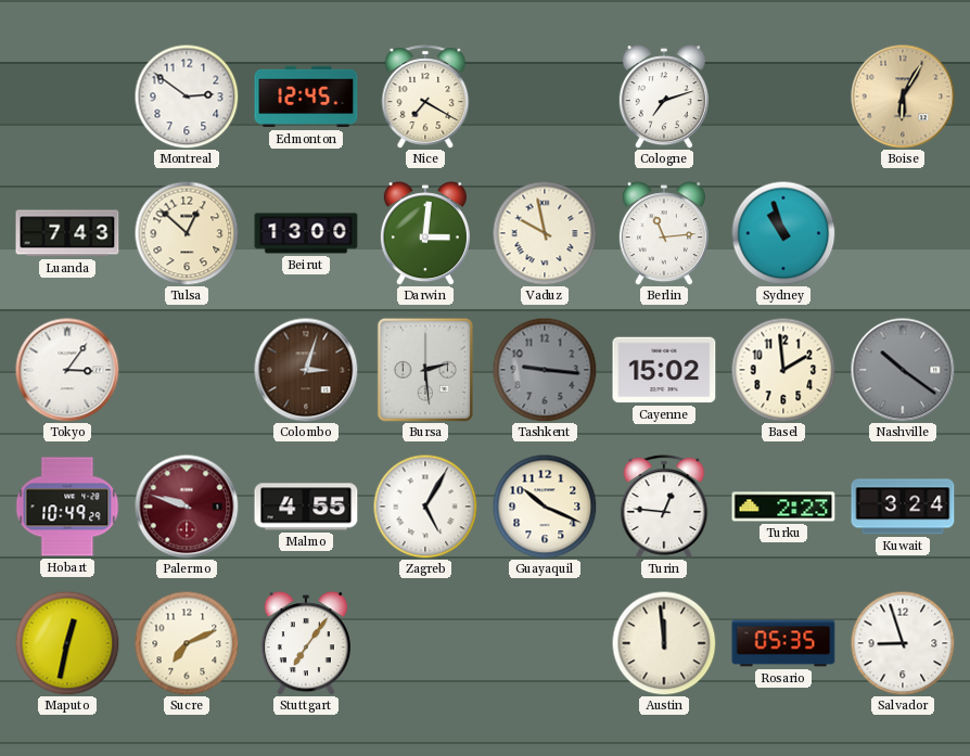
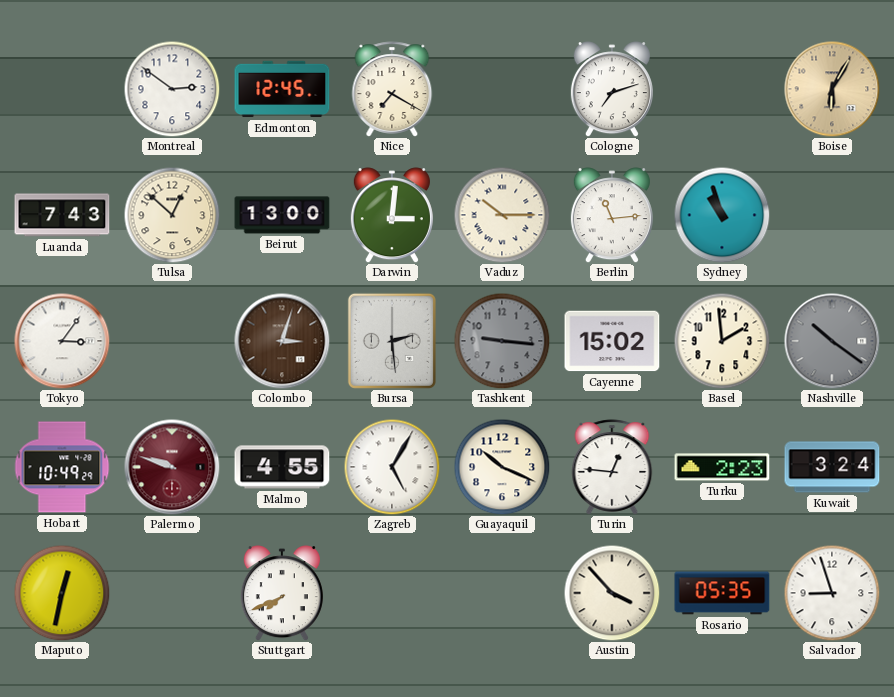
Vaduz: 9:58 -> 10:15
Sucre: 7:11 -> none
Stuttgart: 7:06 -> 7:41
Austin: 11:59 -> 3:53
